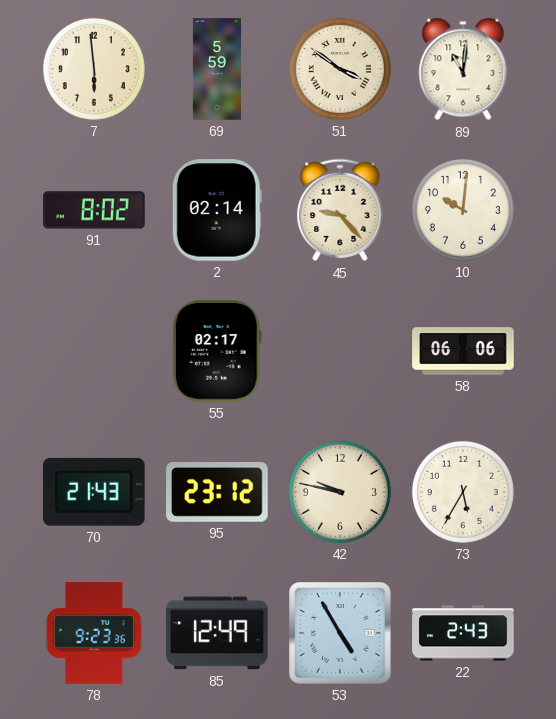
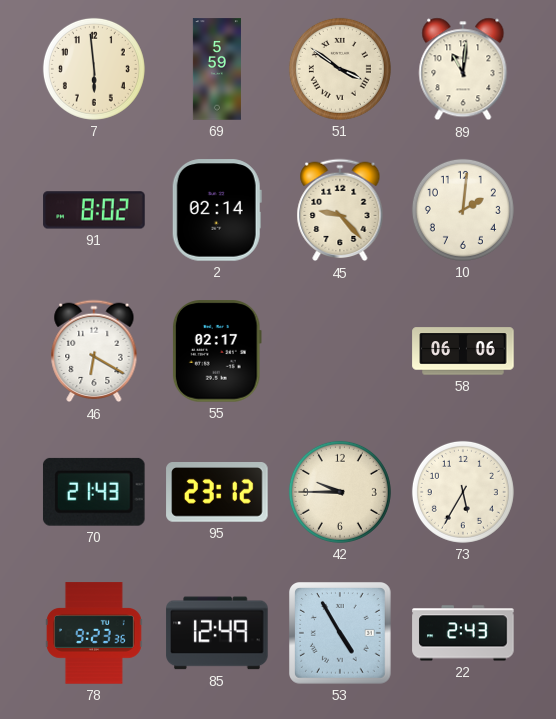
10: 10:01 -> 2:01
46: none -> 6:20
42: 9:47 -> 9:45
